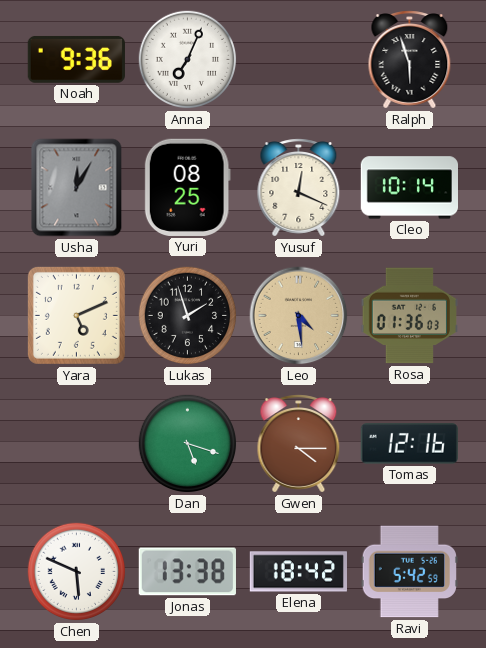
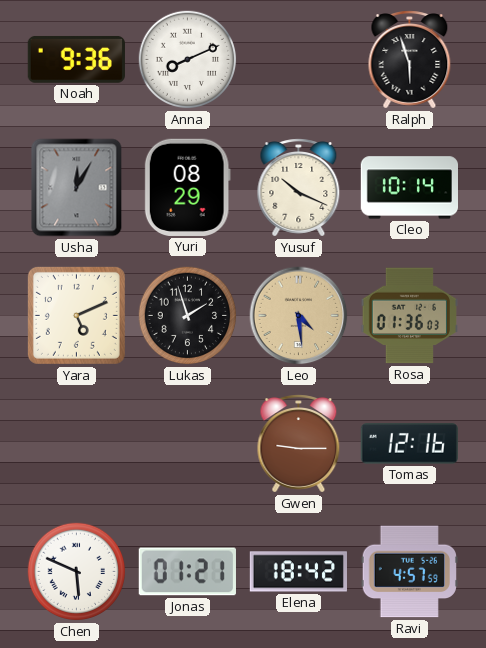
Anna: 7:04 -> 8:11
Yuri: 08:25 -> 08:29
Yusuf: 12:19 -> 10:19
Dan: 5:18 -> none
Gwen: 4:15 -> 9:15
Jonas: 13:38 -> 01:21
Ravi: 5:42 -> 4:57
